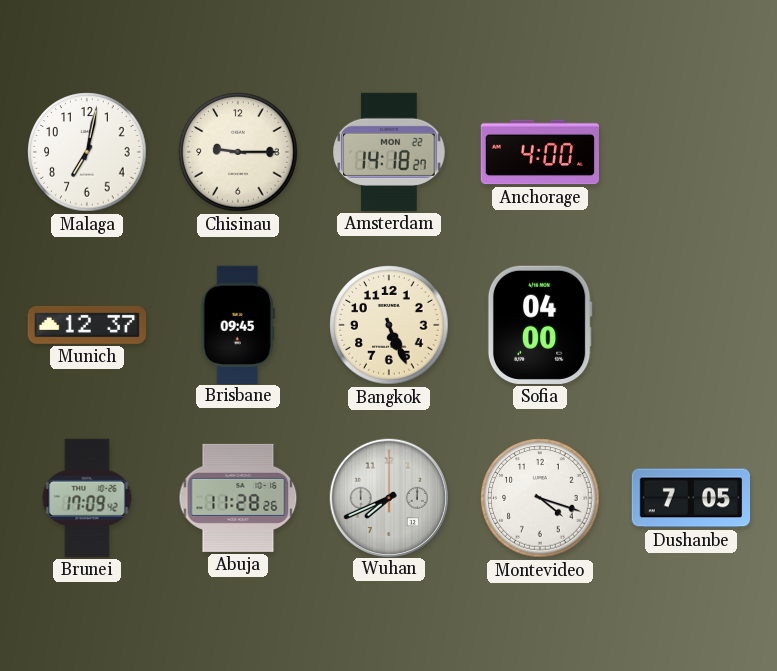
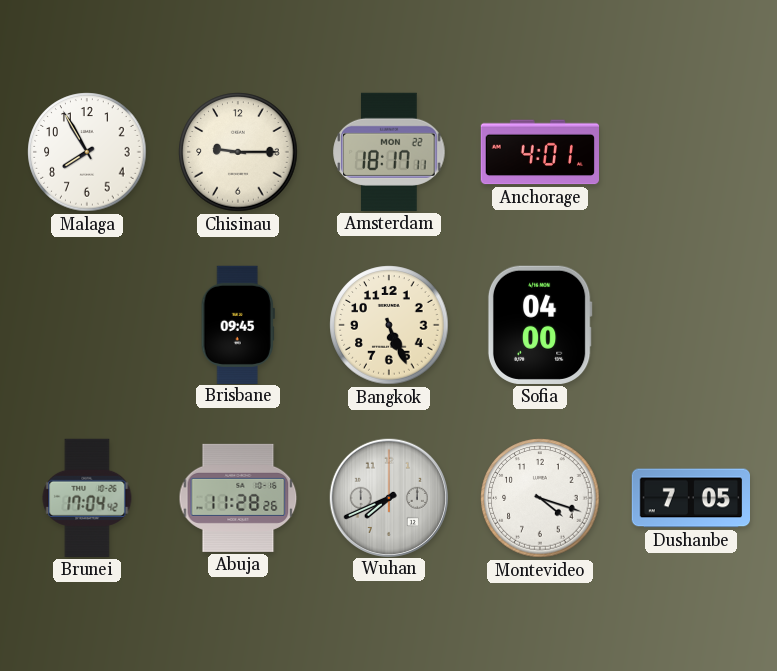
Malaga: 7:02 -> 7:55
Amsterdam: 14:18 -> 18:17
Anchorage: 4:00 -> 4:01
Munich: 12:37 -> none
Brunei: 17:09 -> 17:04
